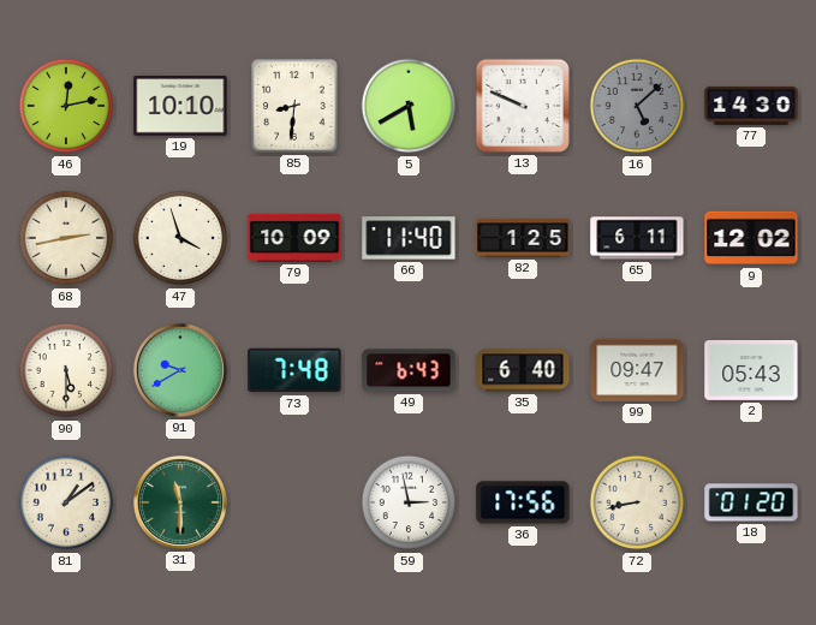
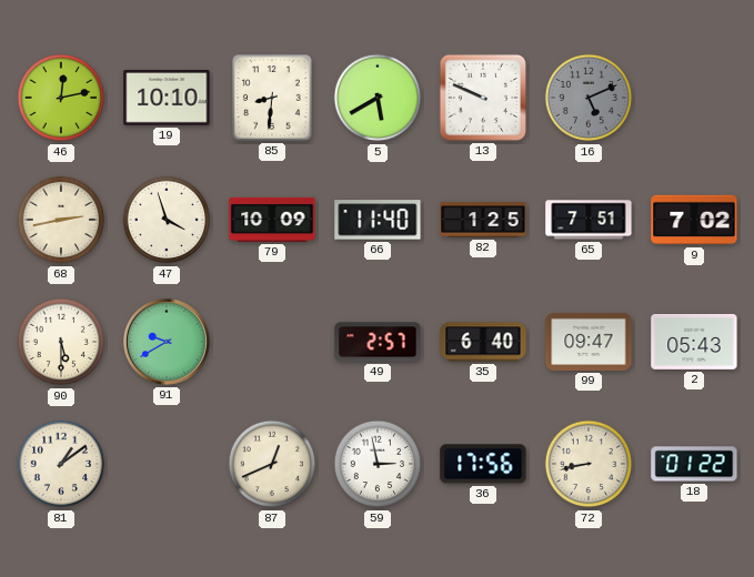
16: 5:08 -> 5:11
77: 14:30 -> none
65: 6:11 -> 7:51
9: 12:02 -> 7:02
73: 7:48 -> none
49: 6:43 -> 2:57
31: 11:30 -> none
87: none -> 12:41
18: 01:20 -> 01:22
